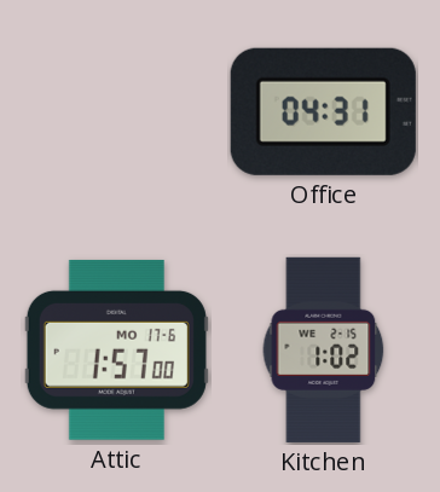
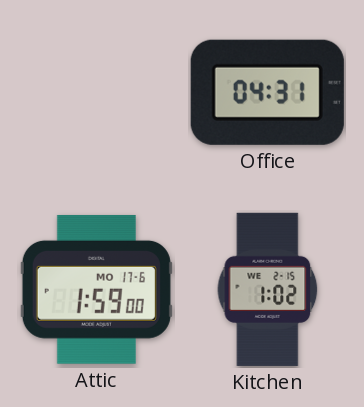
Attic: 1:57 -> 1:59
